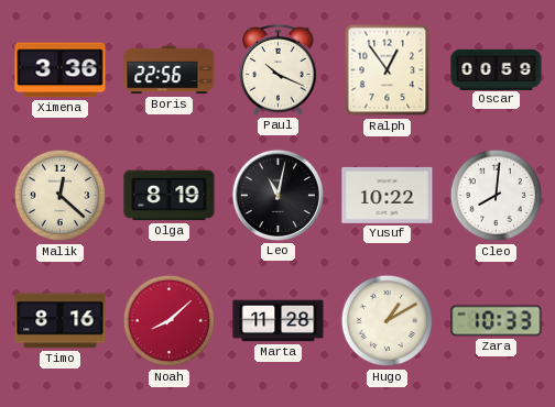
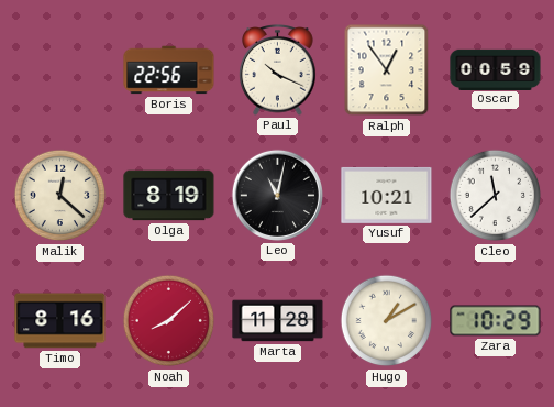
Ximena: 3:36 -> none
Yusuf: 10:22 -> 10:21
Cleo: 8:01 -> 11:38
Zara: 10:33 -> 10:29
